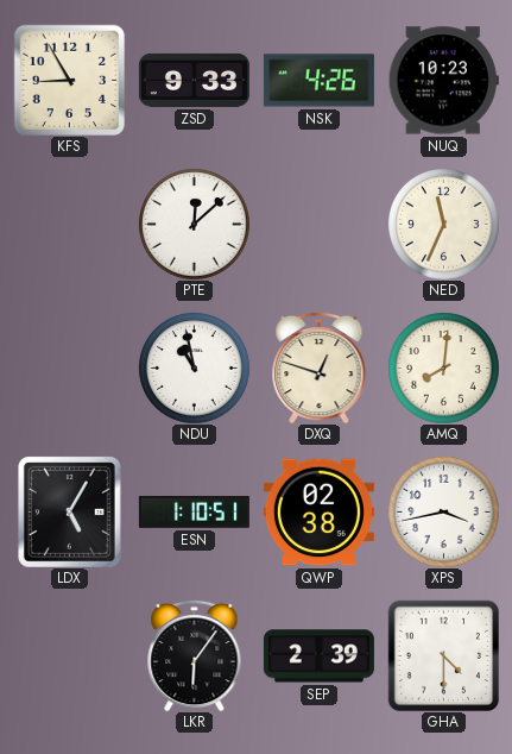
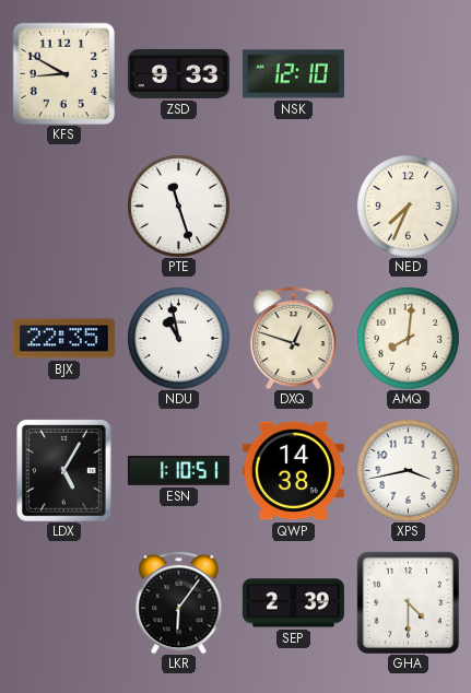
KFS: 8:55 -> 8:50
NSK: 4:26 -> 12:10
NUQ: 10:23 -> none
PTE: 12:08 -> 11:27
NED: 11:34 -> 7:34
BJX: none -> 22:35
QWP: 02:38 -> 14:38
